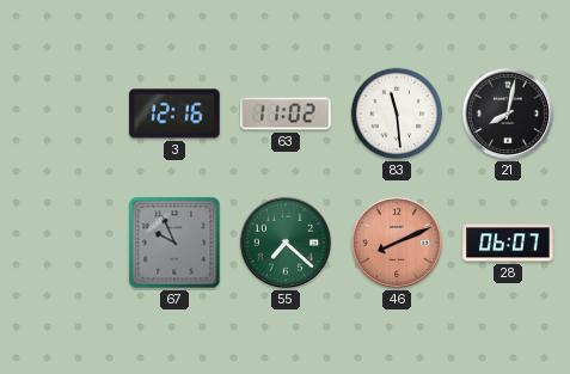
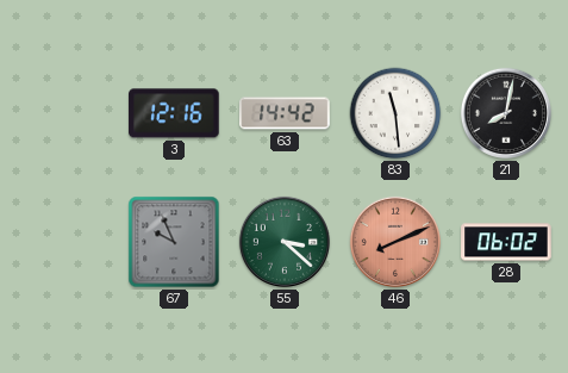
63: 11:02 -> 14:42
55: 7:22 -> 3:22
28: 06:07 -> 06:02
